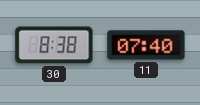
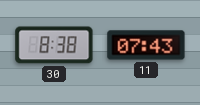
11: 07:40 -> 07:43
